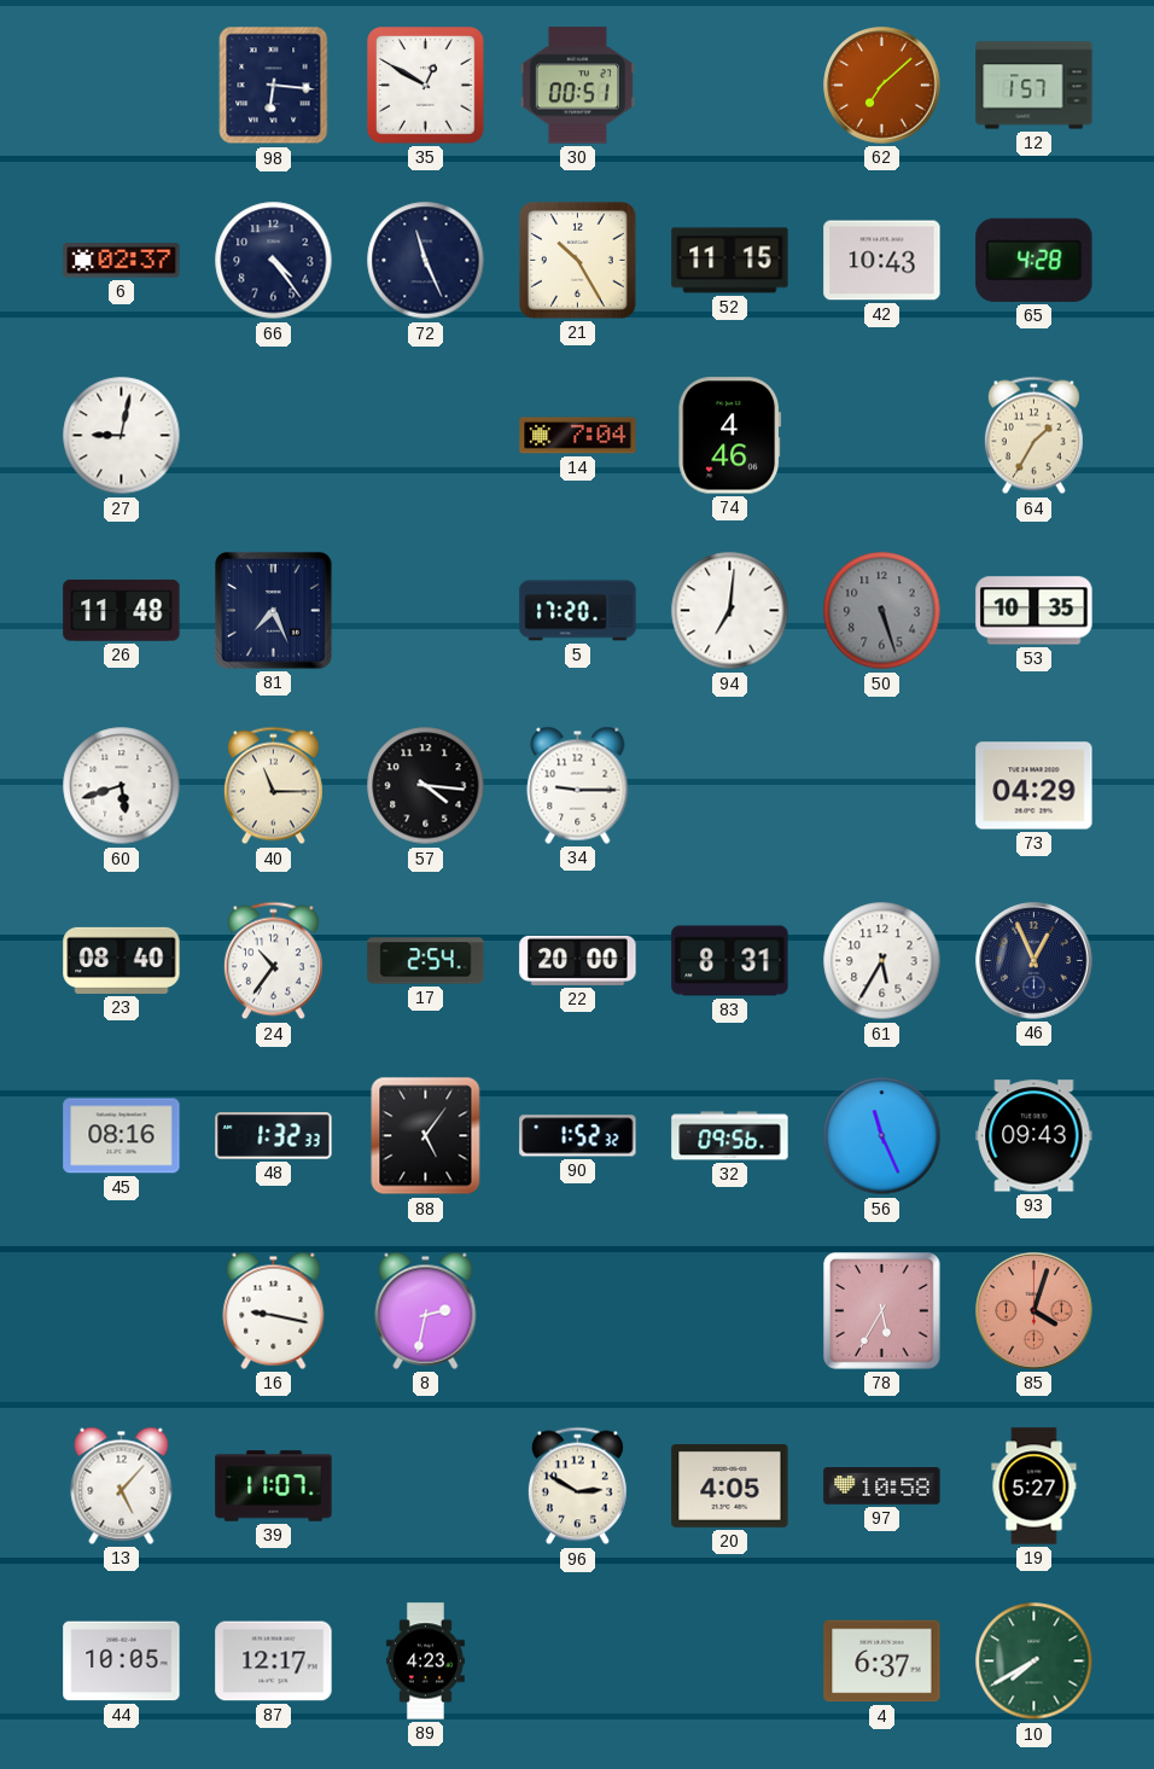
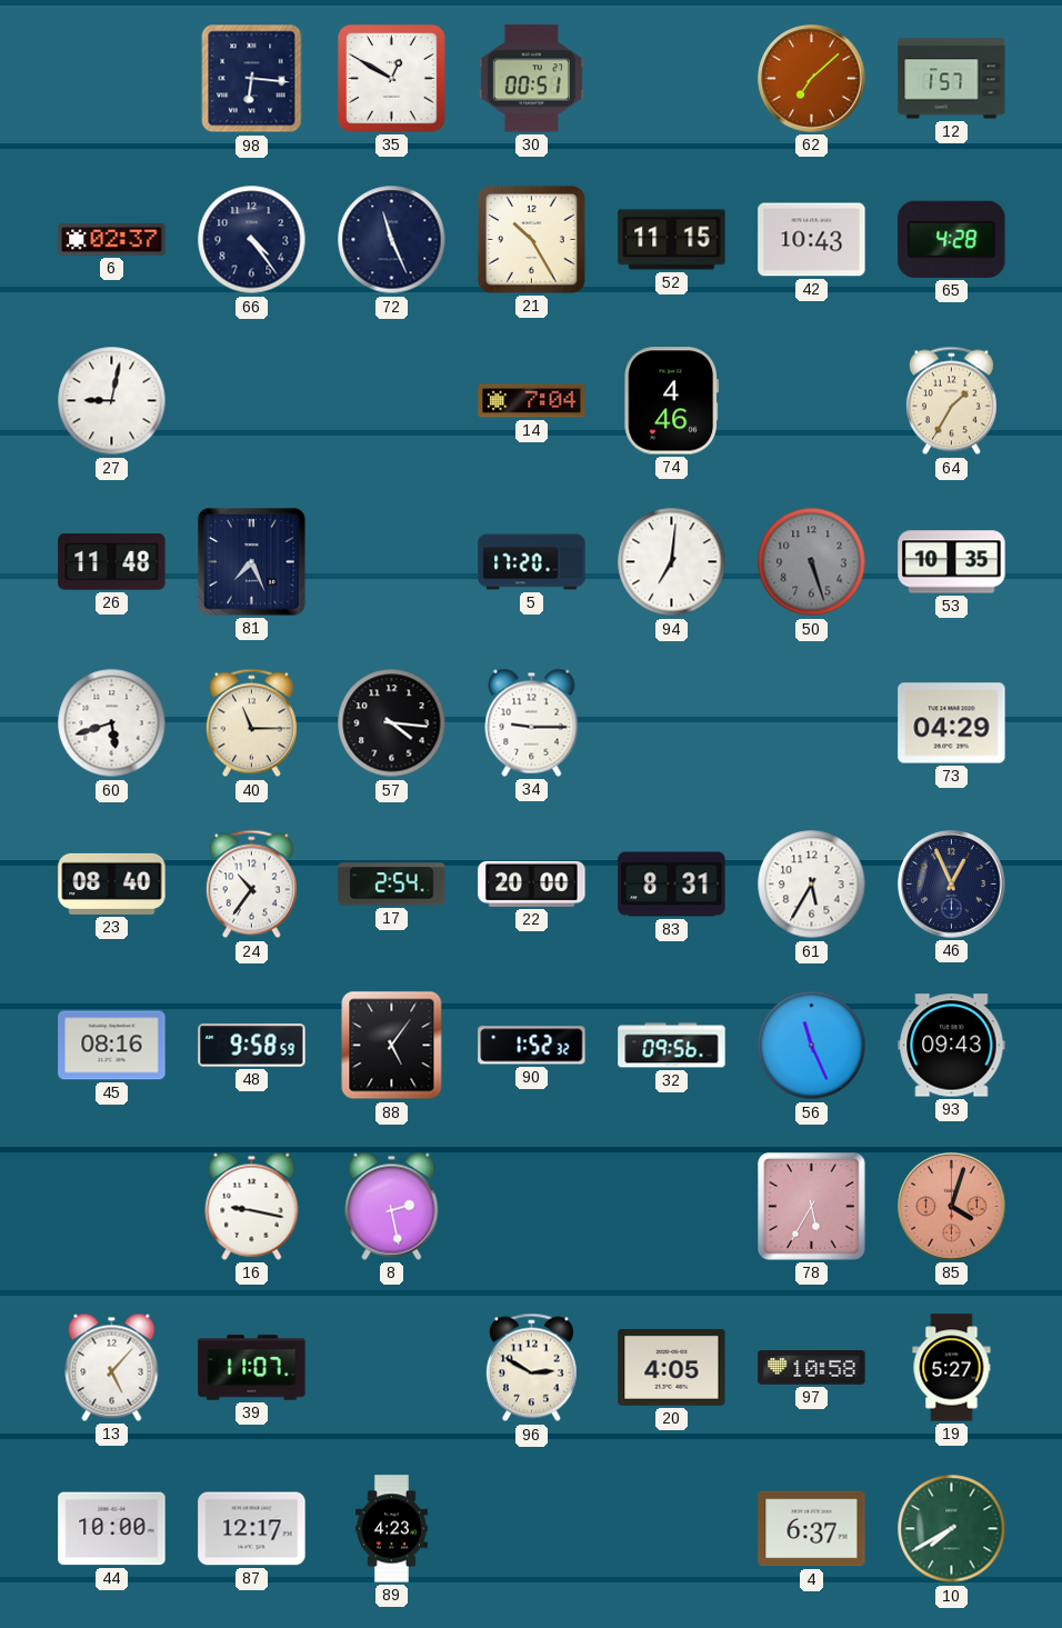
48: 1:32 -> 9:58
8: 2:32 -> 2:28
44: 10:05 -> 10:00
